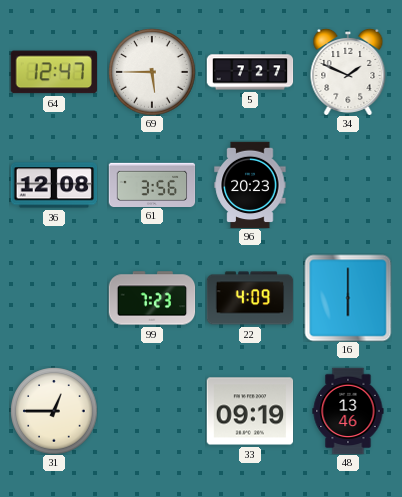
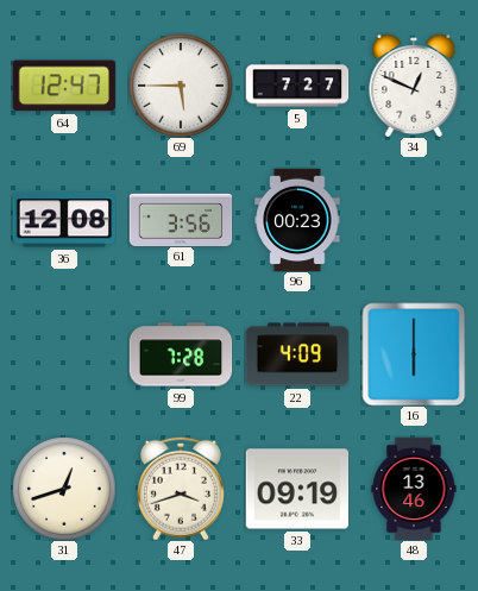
34: 1:49 -> 12:49
96: 20:23 -> 00:23
99: 7:23 -> 7:28
31: 12:45 -> 12:42
47: none -> 3:42
